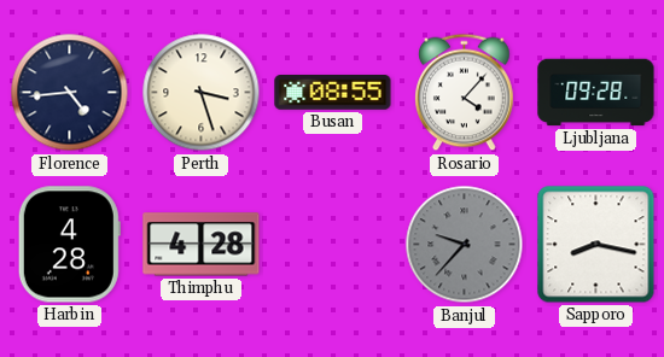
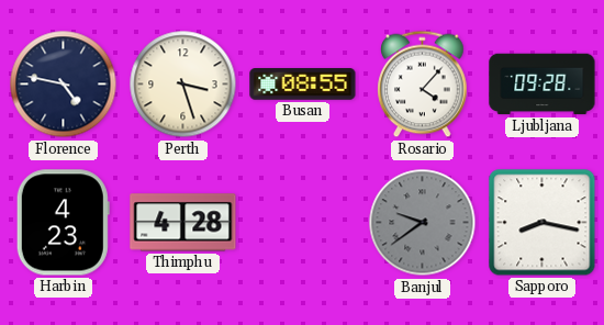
Florence: 4:44 -> 4:47
Harbin: 4:28 -> 4:23
Banjul: 9:37 -> 9:39
